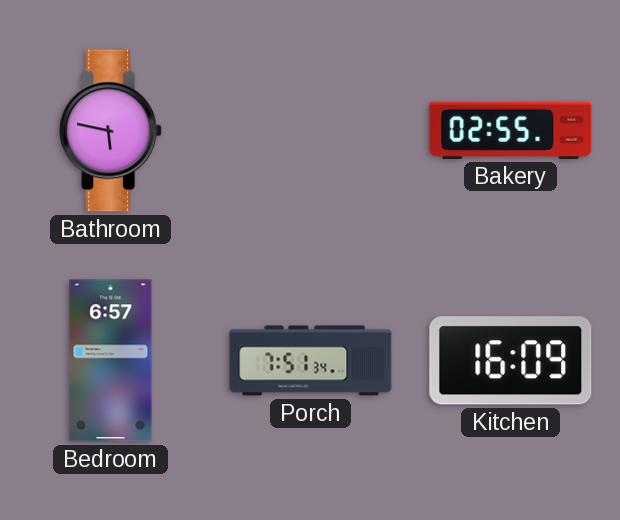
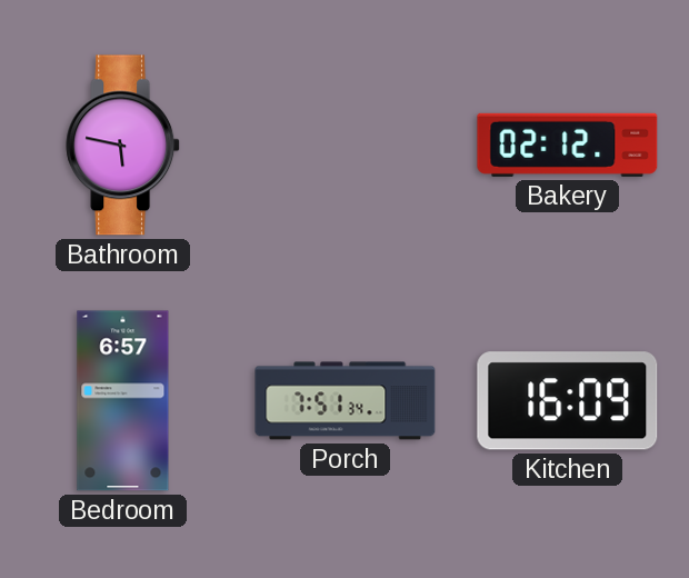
Bakery: 02:55 -> 02:12
